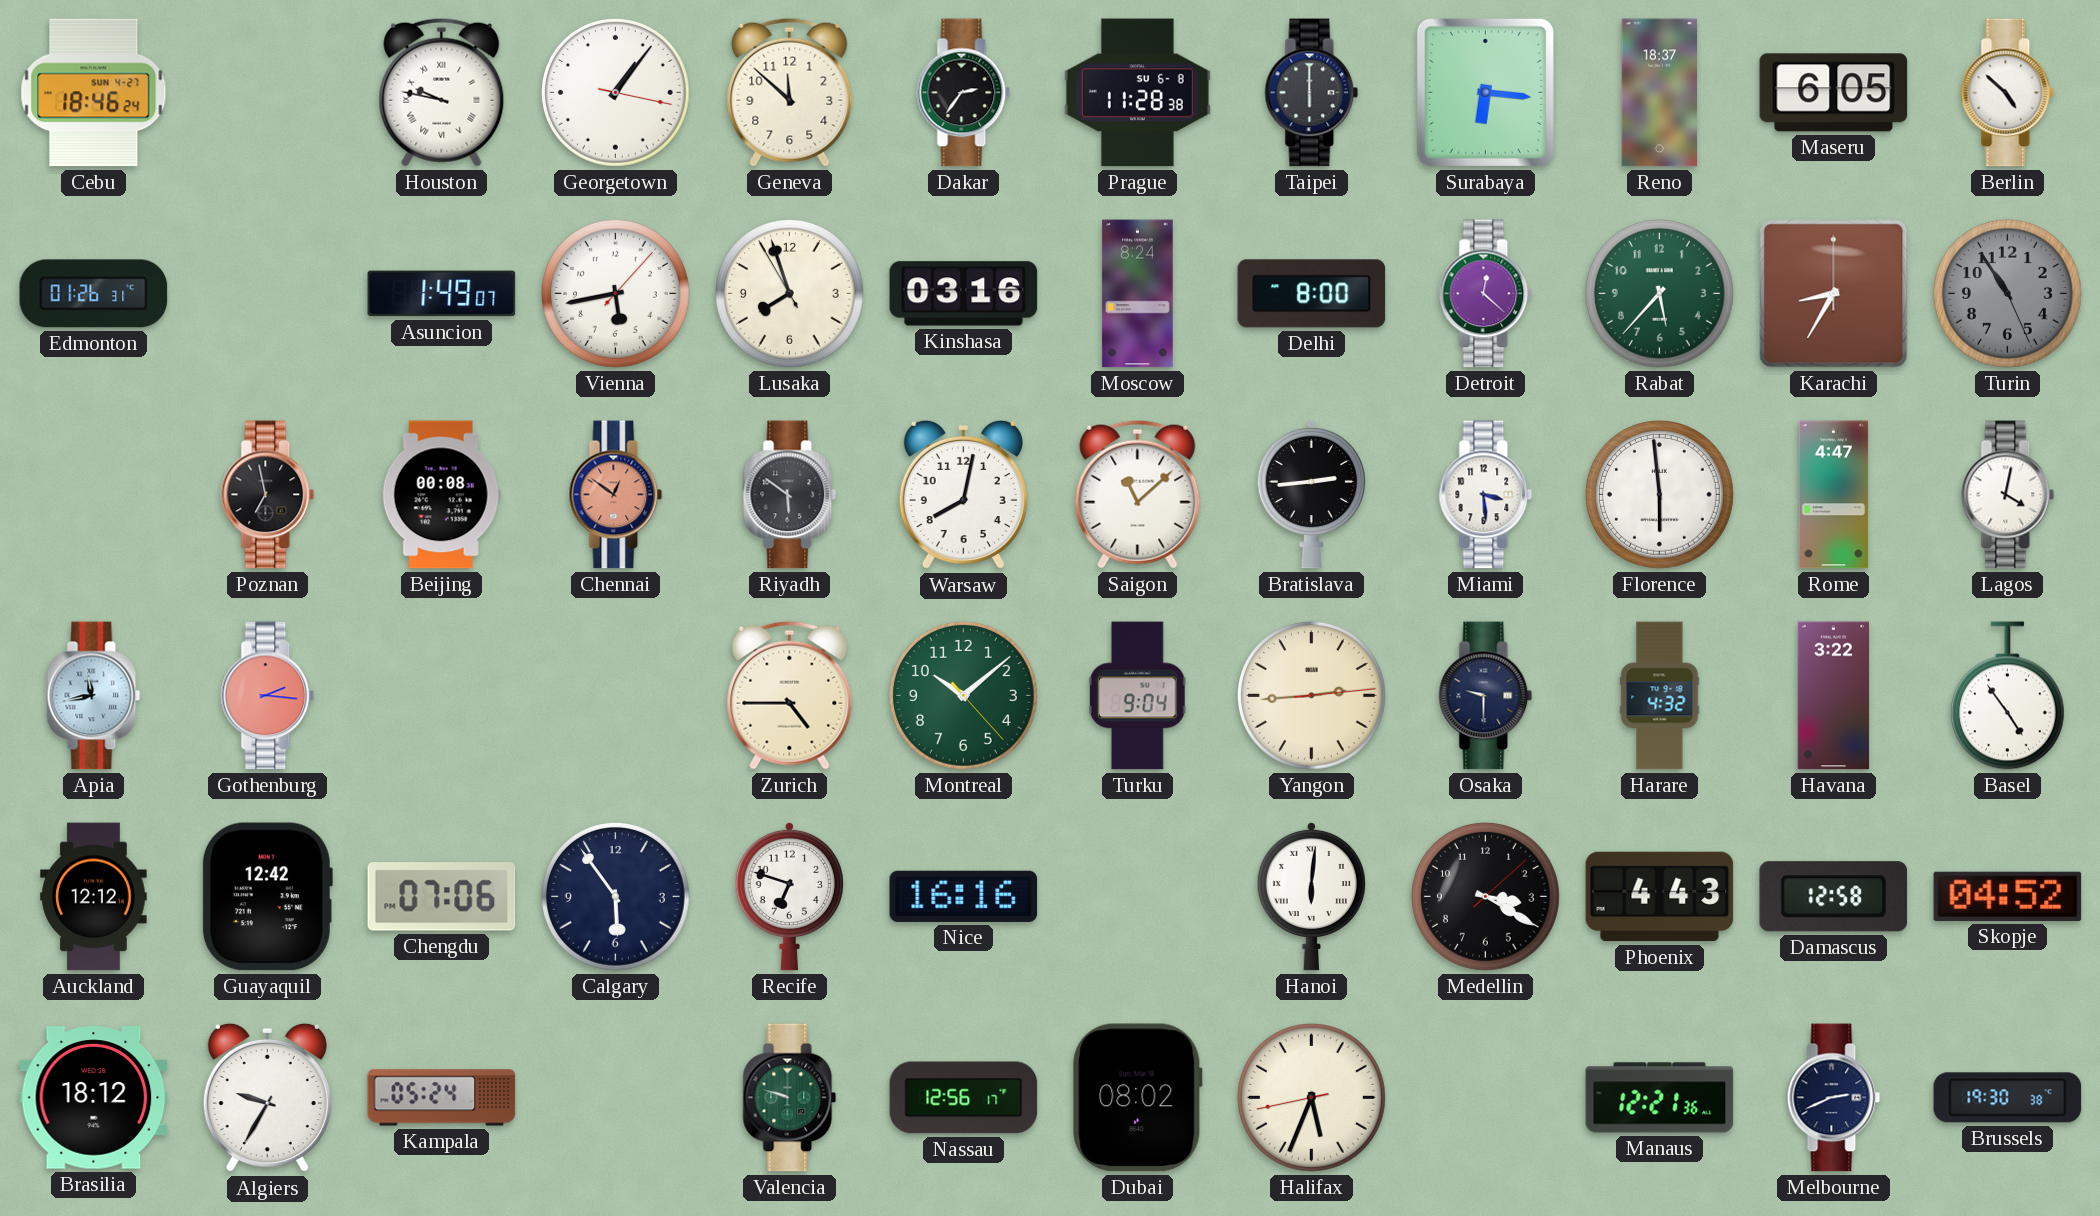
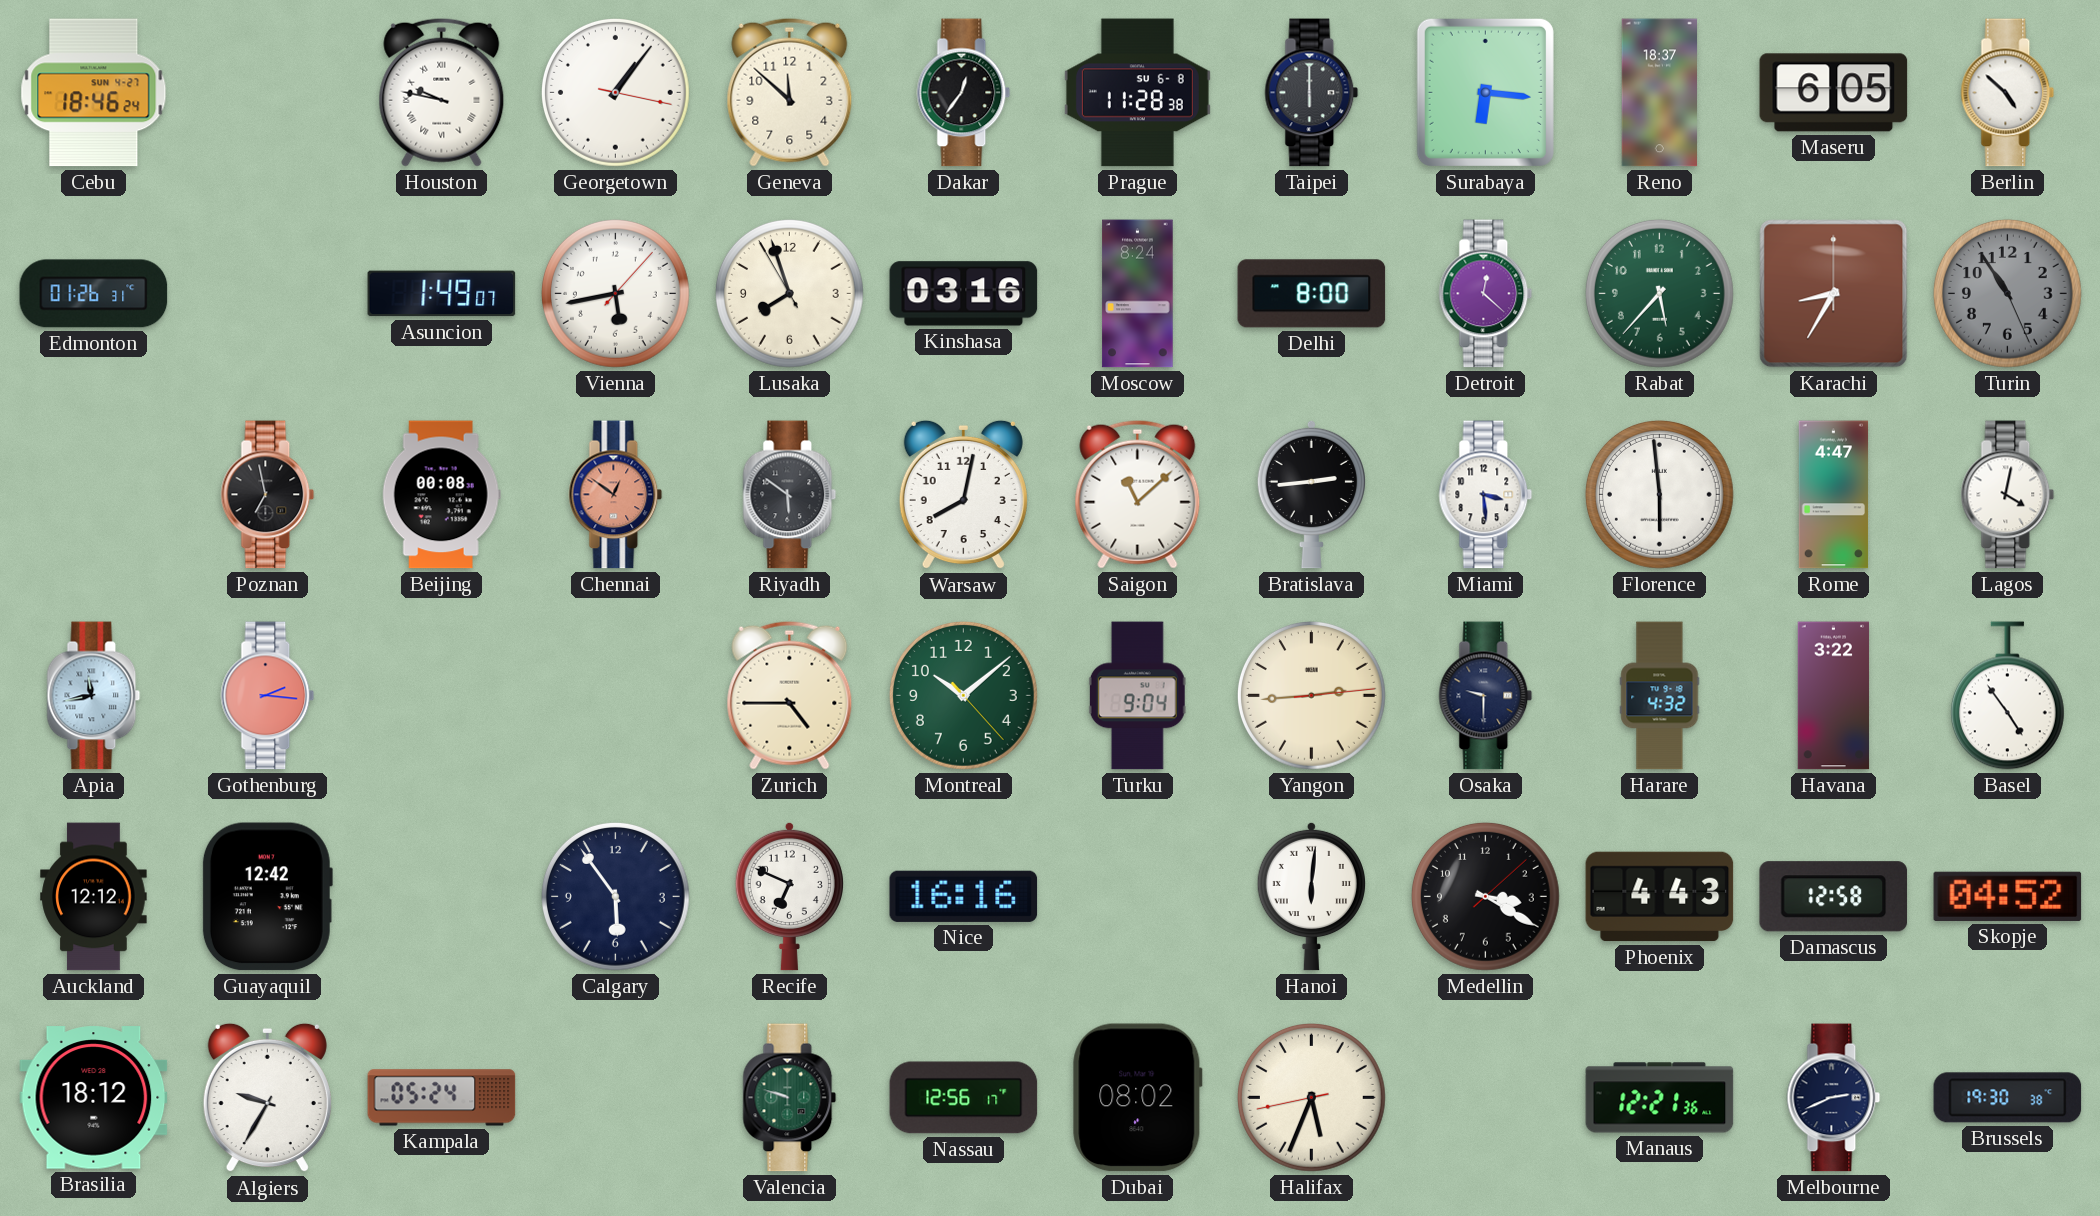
Dakar: 2:36 -> 12:36
Chengdu: 07:06 -> none
Recife: 6:48 -> 6:49
